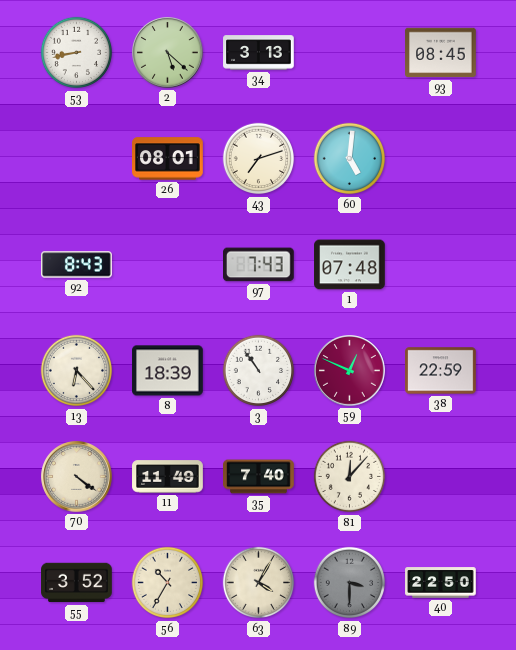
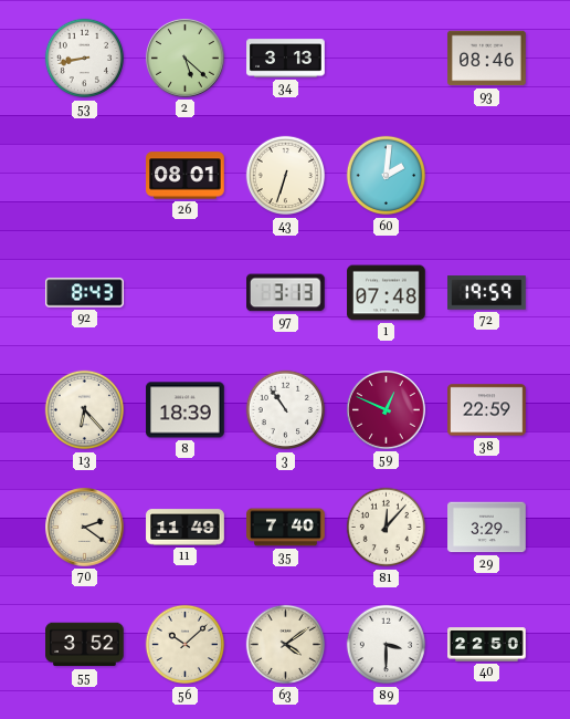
93: 08:45 -> 08:46
43: 7:12 -> 6:33
60: 5:01 -> 2:01
97: 7:43 -> 3:13
72: none -> 19:59
70: 4:21 -> 2:21
29: none -> 3:29
56: 10:35 -> 10:08
63: 4:05 -> 4:09
89 dial: grey -> white
